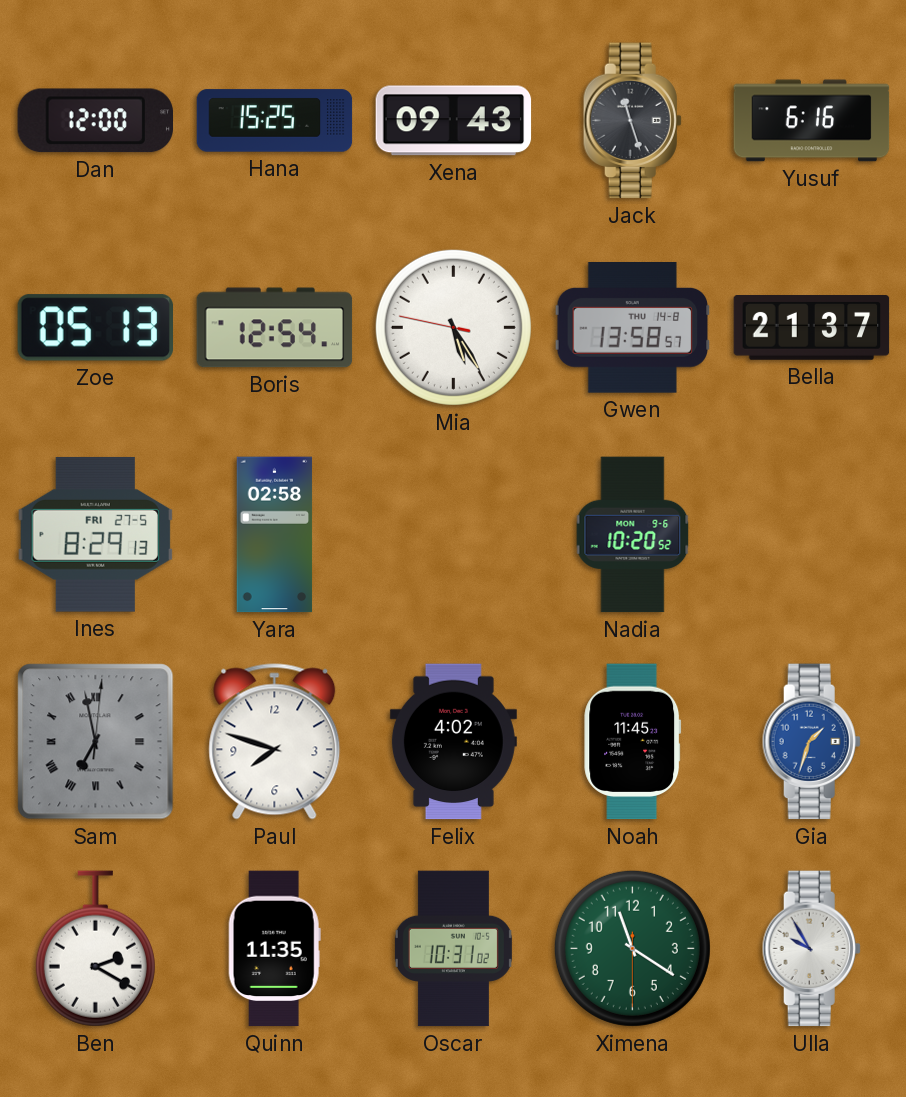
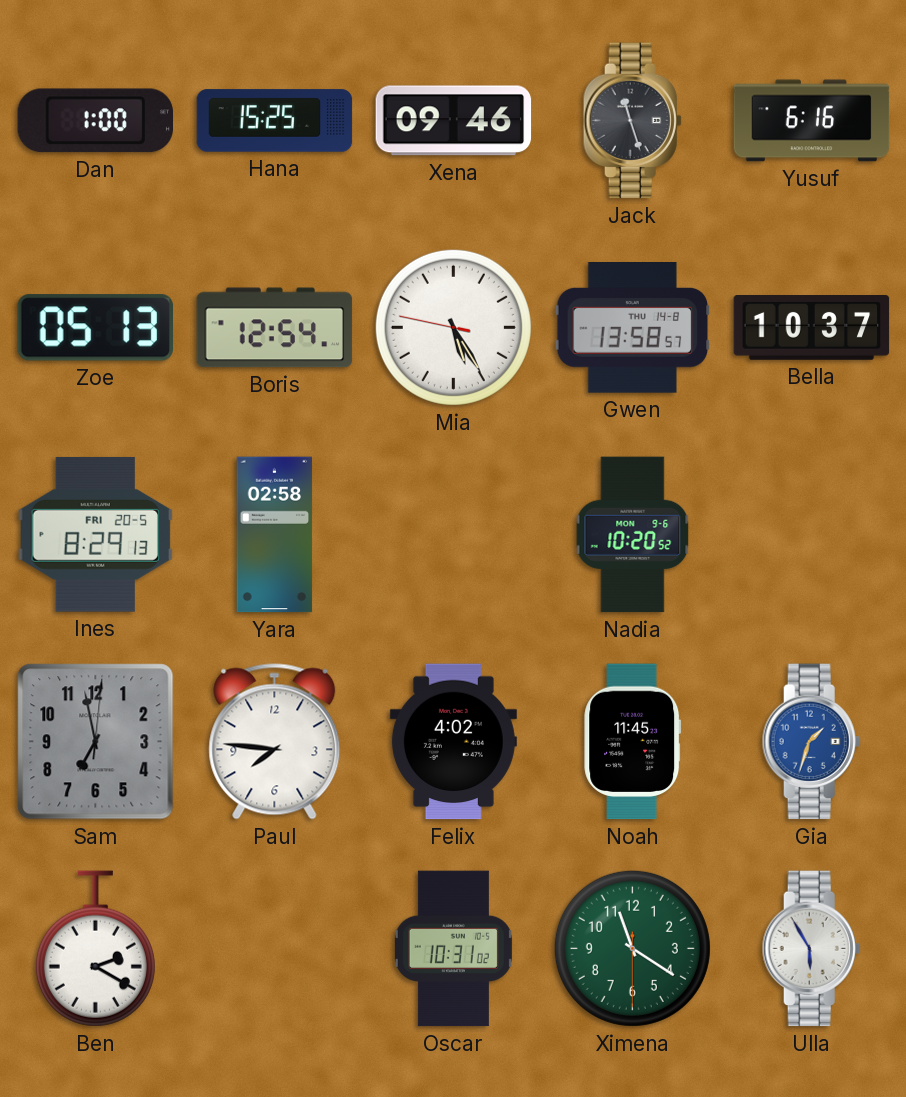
Dan: 12:00 -> 1:00
Xena: 09:43 -> 09:46
Bella: 21:37 -> 10:37
Ines date: FRI 27-5 -> FRI 20-5
Sam numerals: Roman -> Arabic
Paul: 7:48 -> 7:46
Quinn: 11:35 -> none
Ulla: 9:55 -> 5:55
